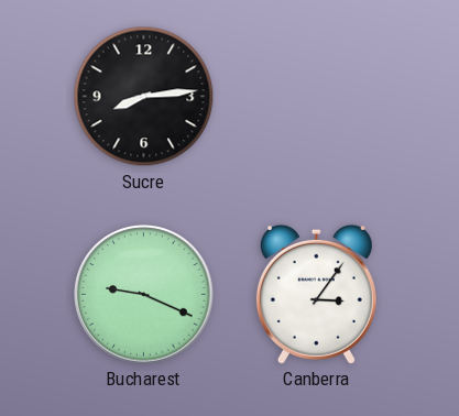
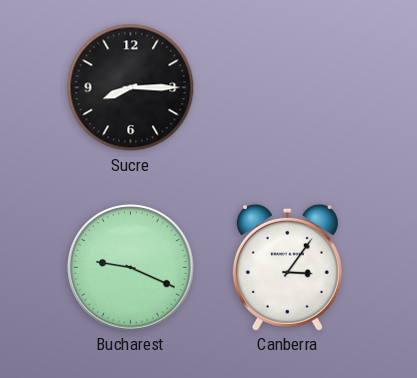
Sucre: 8:14 -> 8:15
